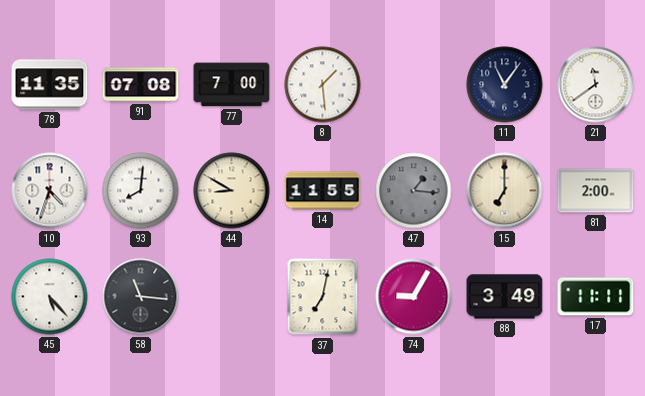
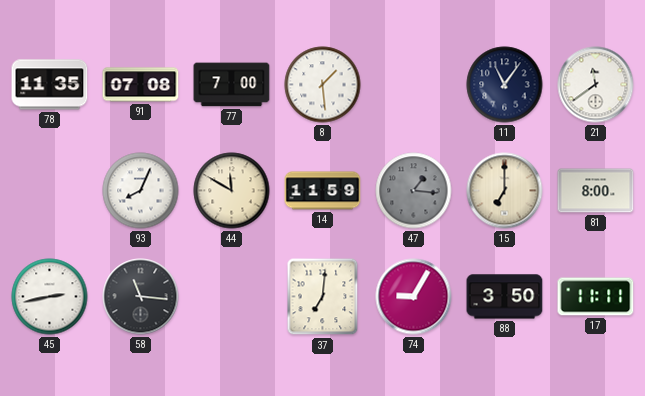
10: 4:33 -> none
93: 8:01 -> 8:04
44: 8:50 -> 11:50
14: 11:55 -> 11:59
81: 2:00 -> 8:00
45: 5:23 -> 2:43
37: 7:02 -> 7:01
88: 3:49 -> 3:50
